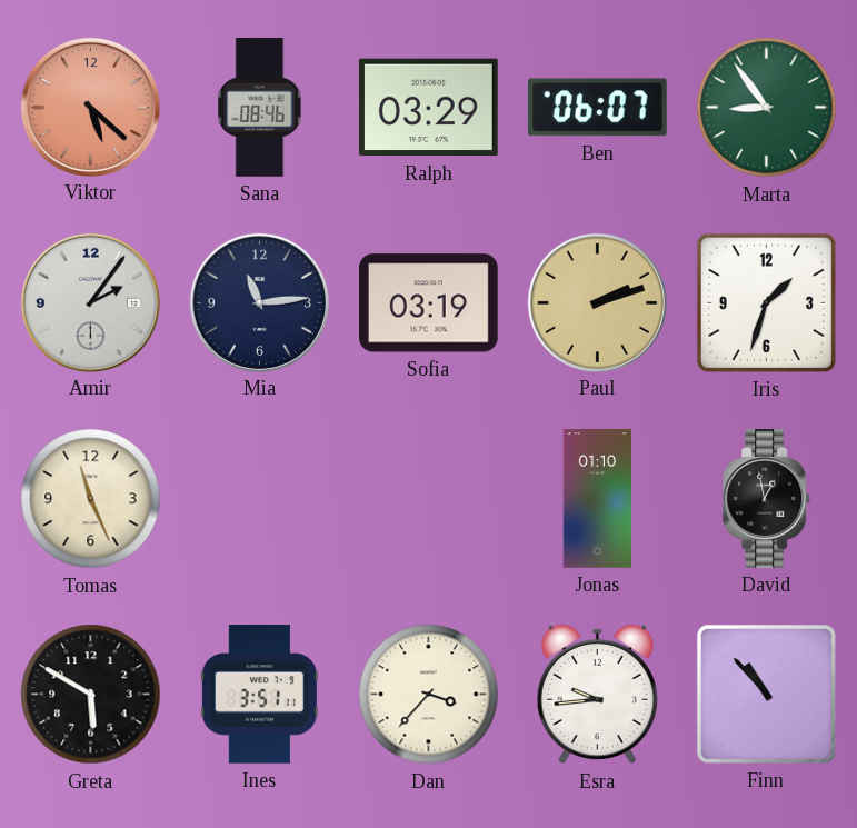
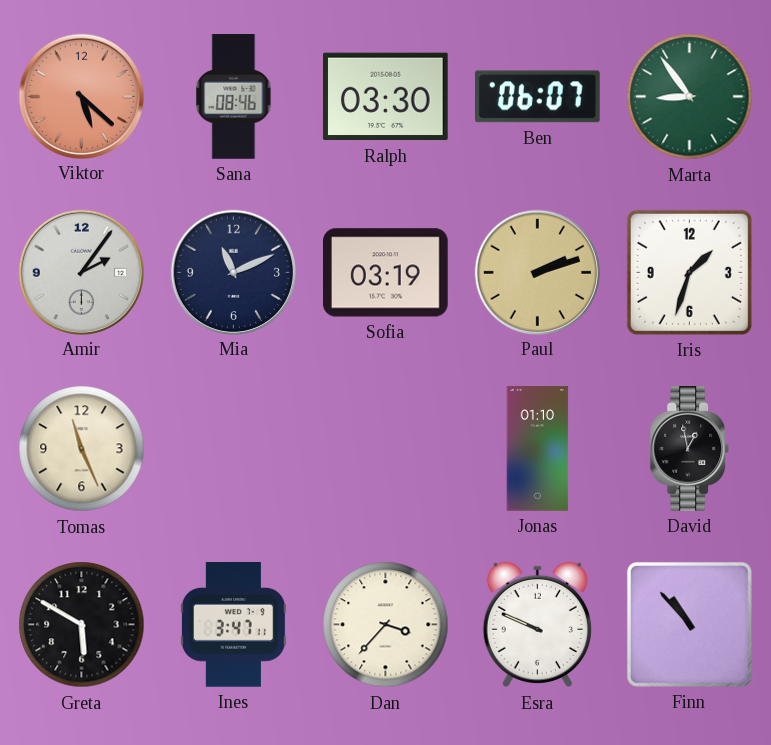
Ralph: 03:29 -> 03:30
Mia: 11:14 -> 11:11
Ines: 3:51 -> 3:47
Esra: 9:44 -> 9:49
